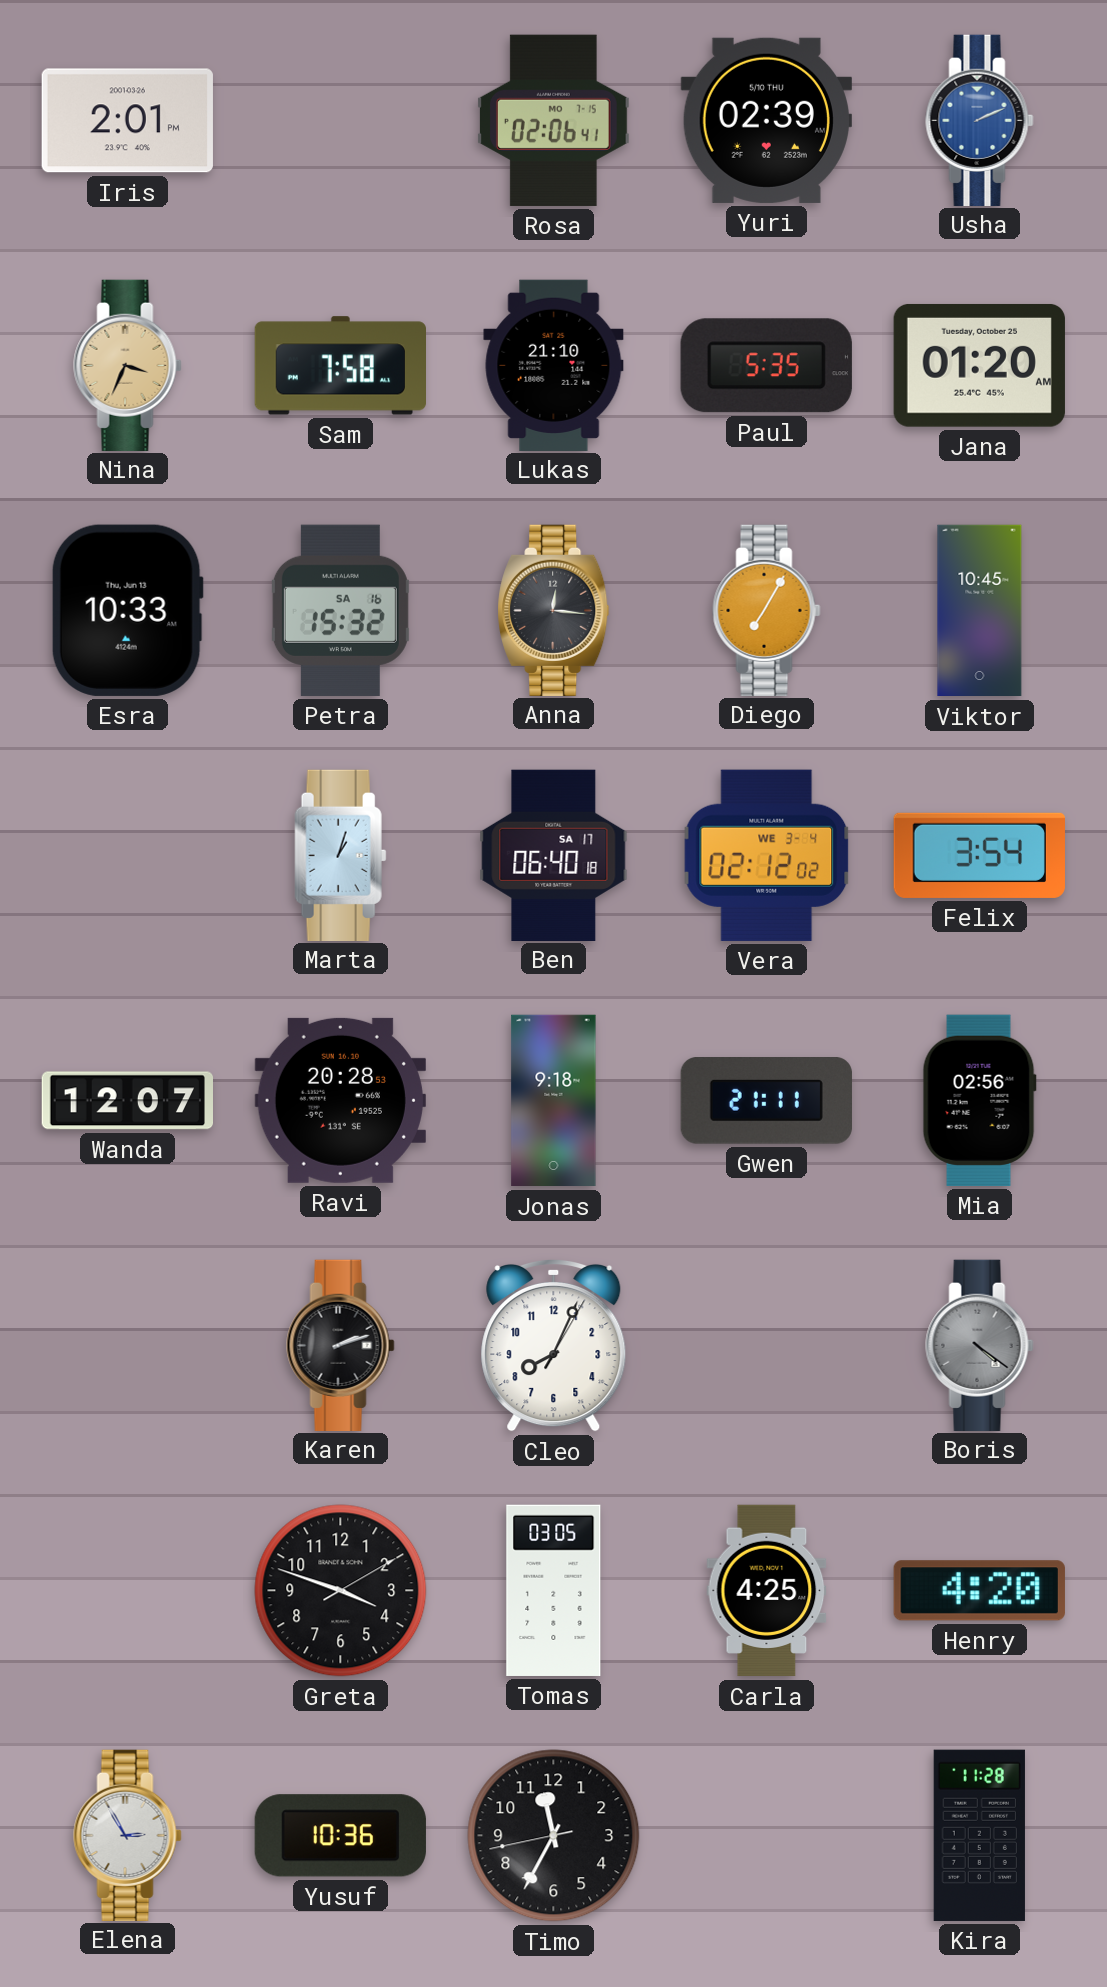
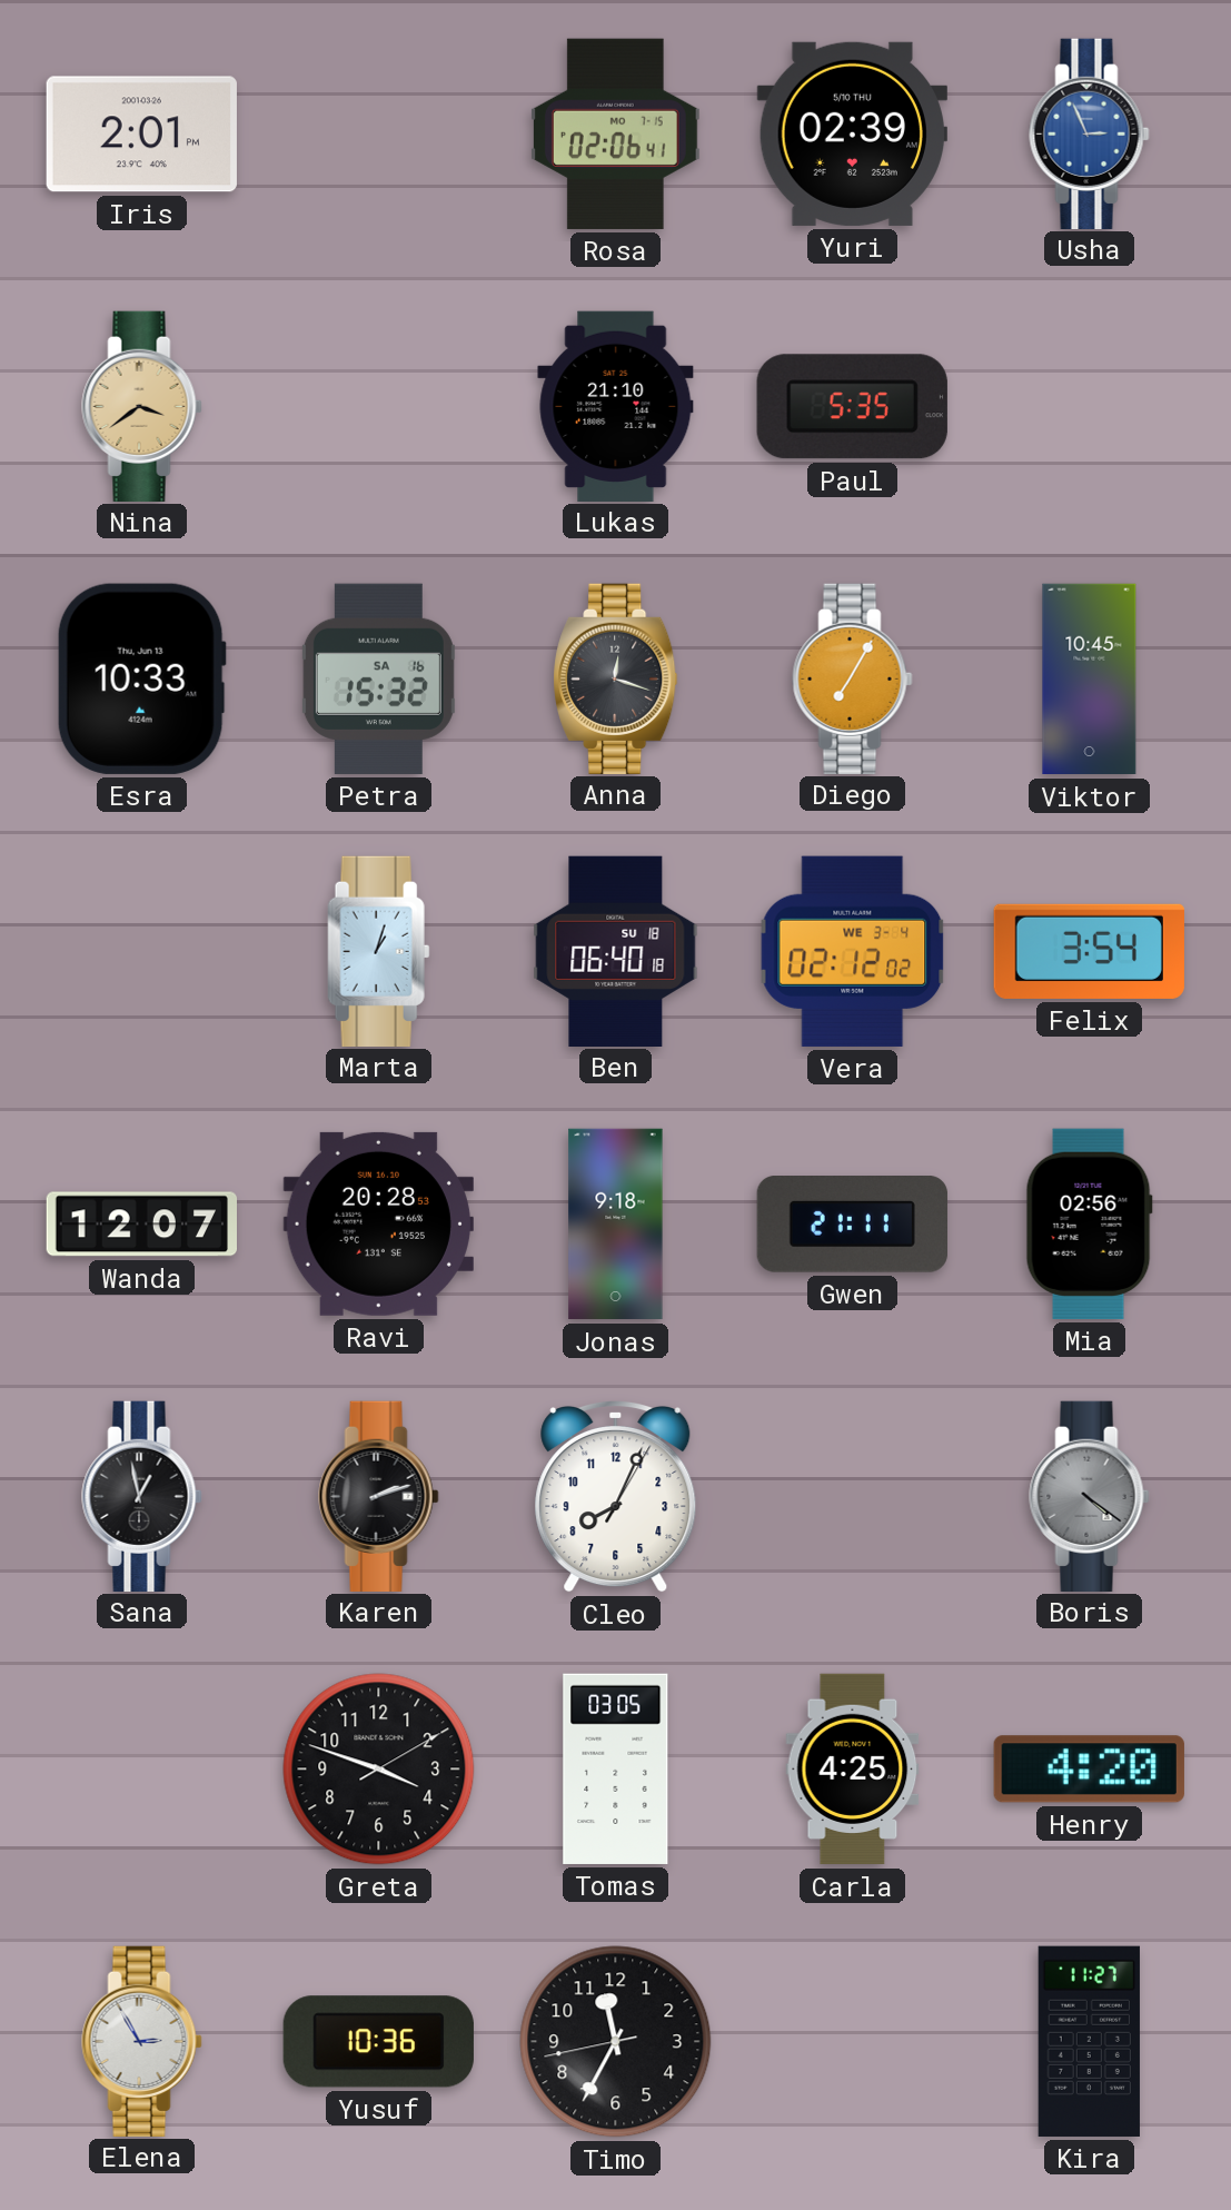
Usha: 2:11 -> 2:56
Nina: 3:34 -> 3:39
Sam: 7:58 -> none
Jana: 01:20 -> none
Anna: 12:16 -> 12:18
Ben date: SA 17 -> SU 18
Sana: none -> 12:58
Kira: 11:28 -> 11:27
